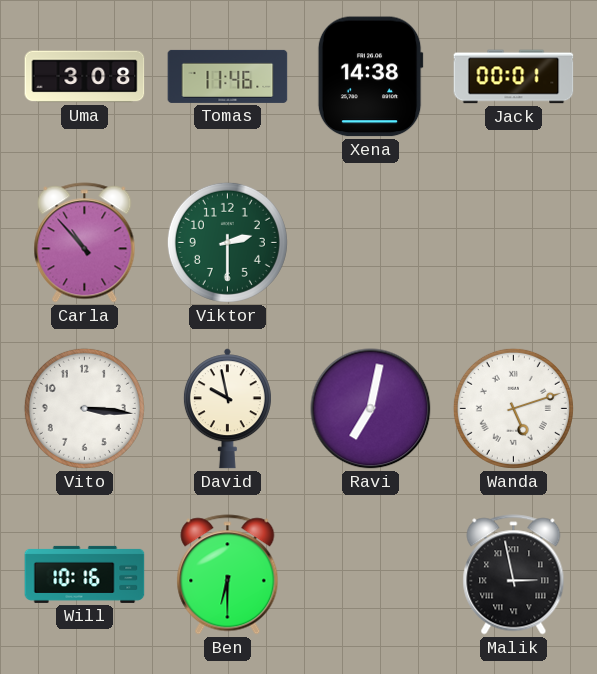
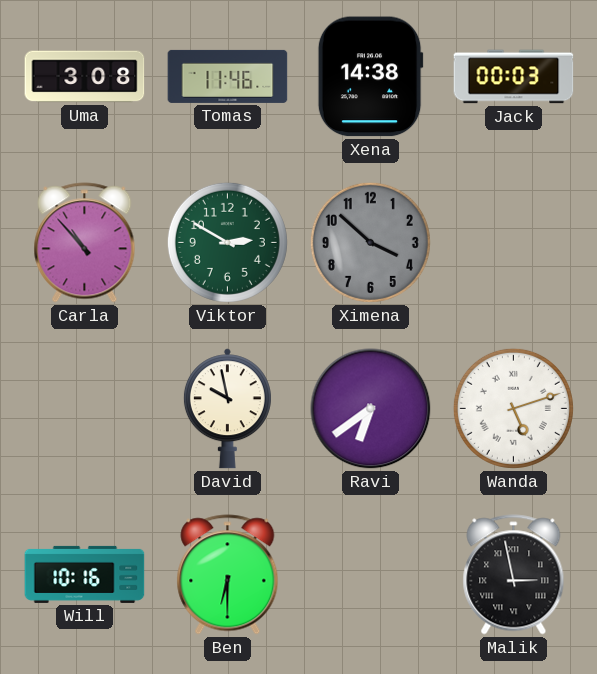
Jack: 00:01 -> 00:03
Viktor: 2:30 -> 2:50
Ximena: none -> 3:52
Vito: 3:16 -> none
Ravi: 7:02 -> 6:39
